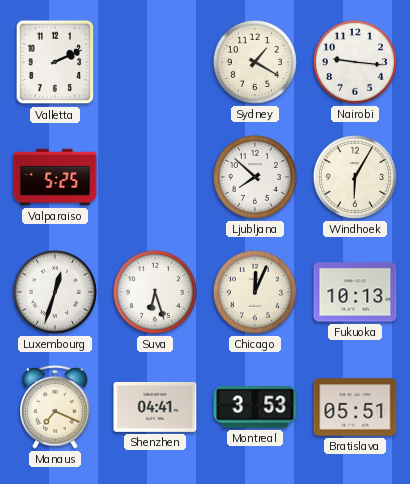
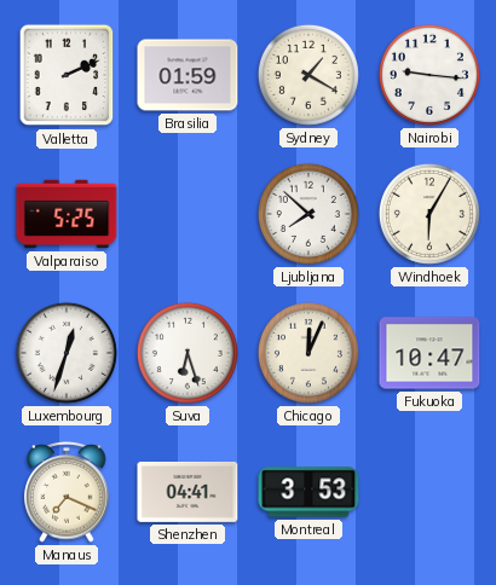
Brasilia: none -> 01:59
Fukuoka: 10:13 -> 10:47
Bratislava: 05:51 -> none
